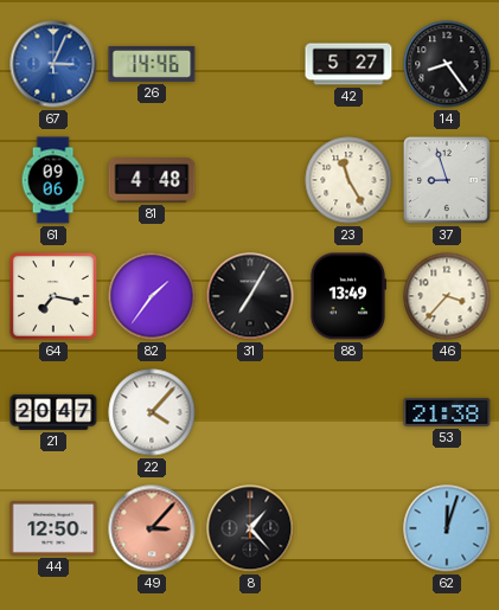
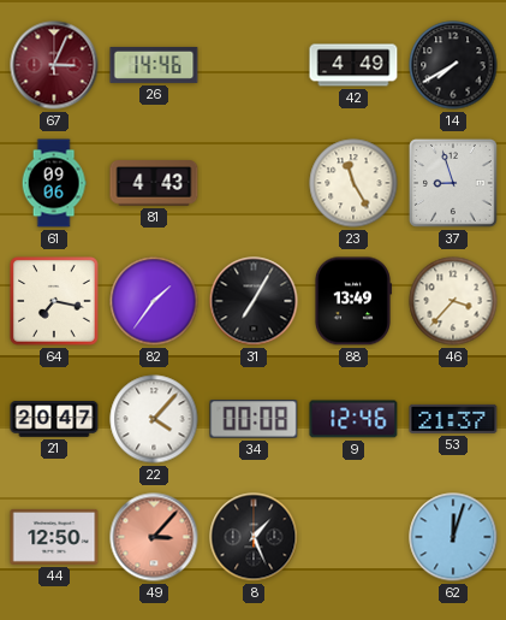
67 dial: blue -> burgundy
42: 5:27 -> 4:49
14: 8:24 -> 7:40
81: 4:48 -> 4:43
34: none -> 00:08
9: none -> 12:46
53: 21:38 -> 21:37
8: 1:23 -> 1:26
